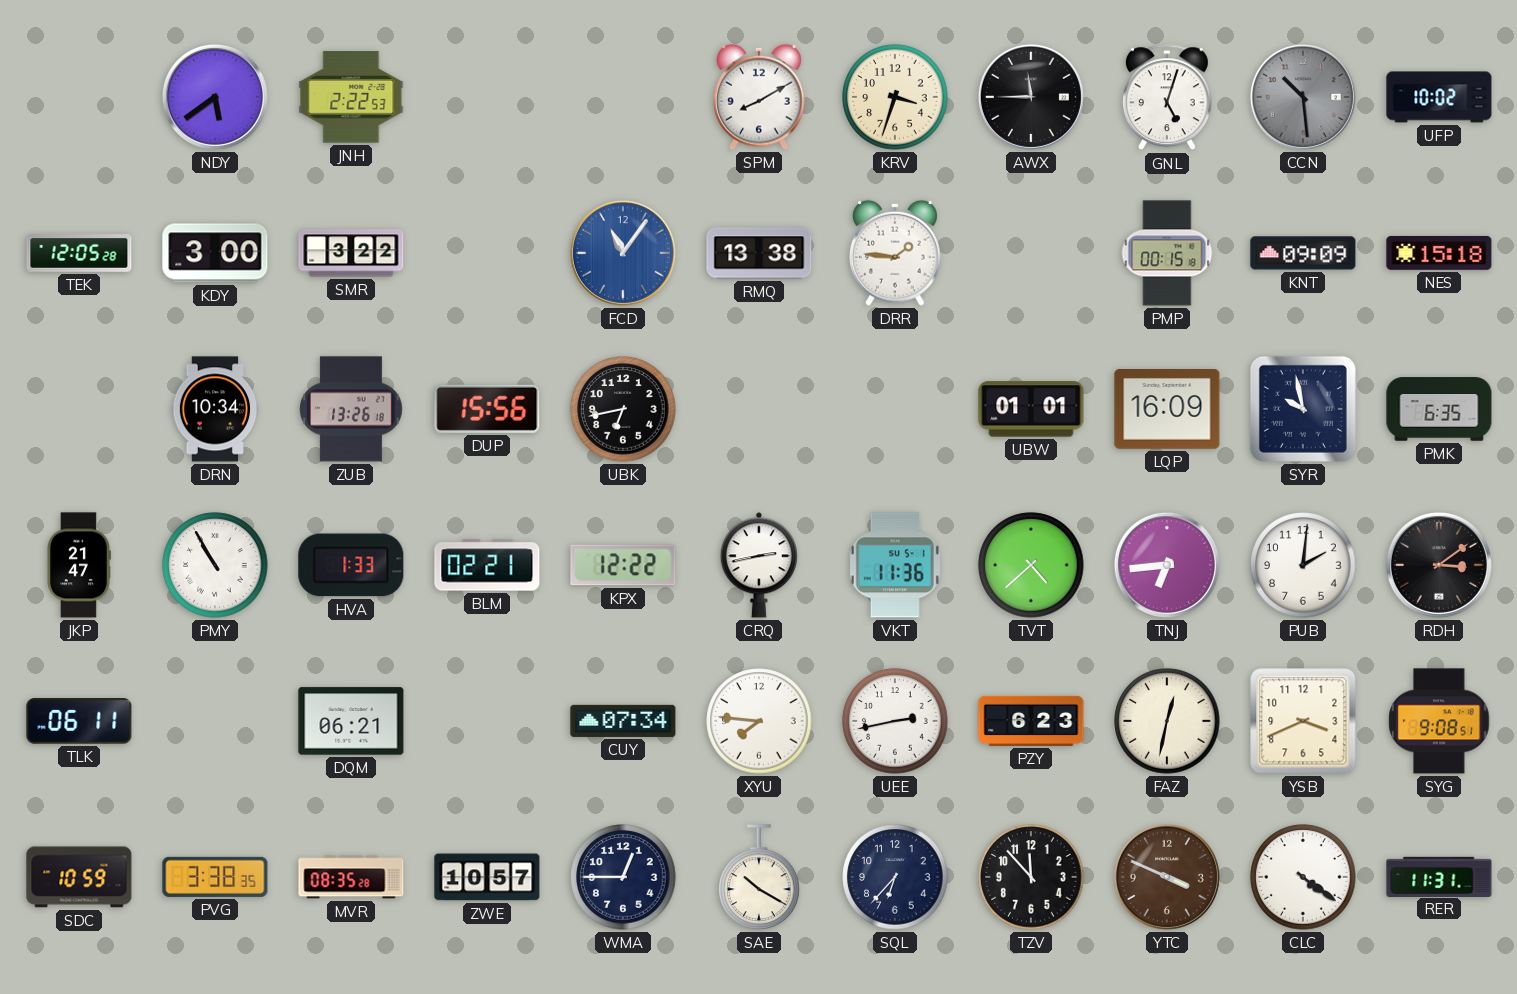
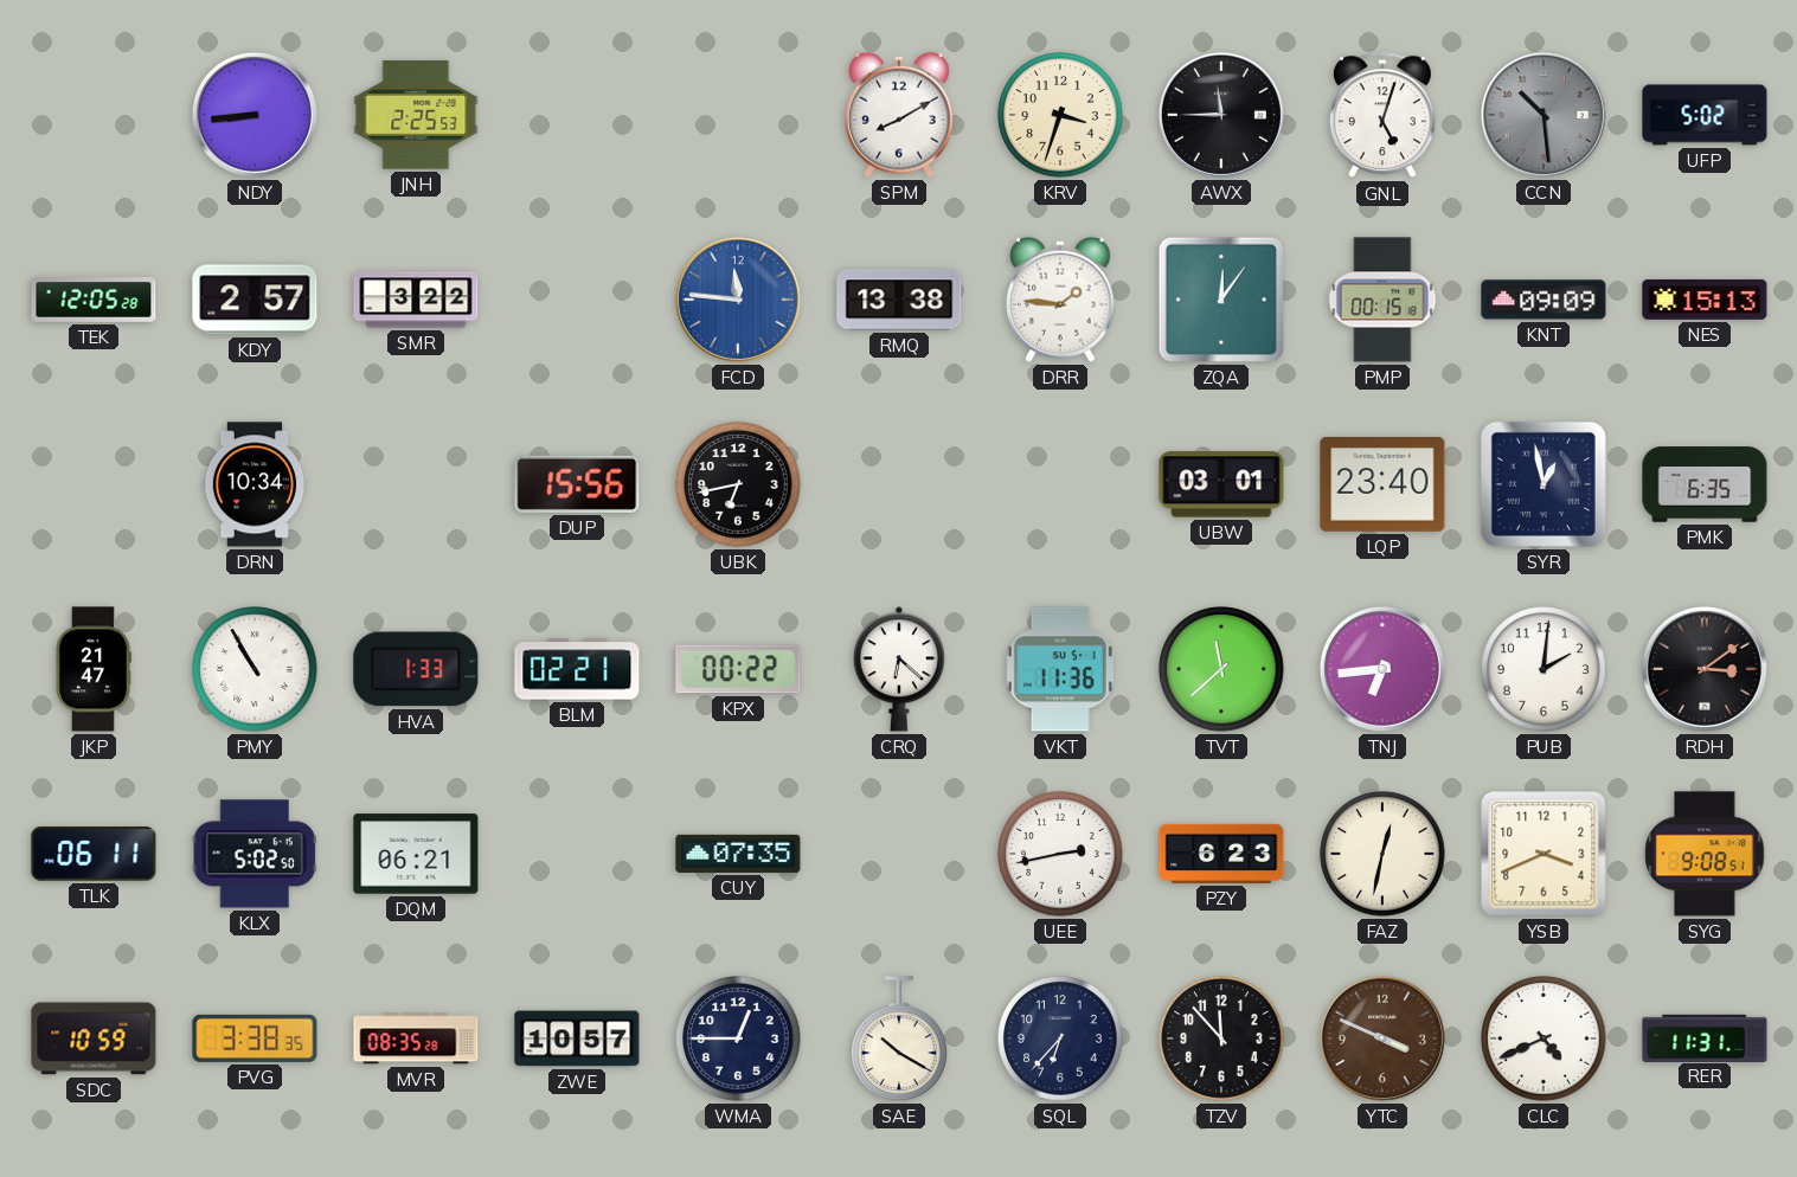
NDY: 5:39 -> 8:44
JNH: 2:22 -> 2:25
UFP: 10:02 -> 5:02
KDY: 3:00 -> 2:57
FCD: 11:06 -> 11:46
ZQA: none -> 12:06
NES: 15:18 -> 15:13
ZUB: 13:26 -> none
UBW: 01:01 -> 03:01
LQP: 16:09 -> 23:40
SYR: 9:58 -> 12:58
KPX: 12:22 -> 00:22
CRQ: 2:43 -> 6:22
TVT: 4:38 -> 11:38
KLX: none -> 5:02
CUY: 07:34 -> 07:35
XYU: 7:46 -> none
CLC: 4:21 -> 4:41
